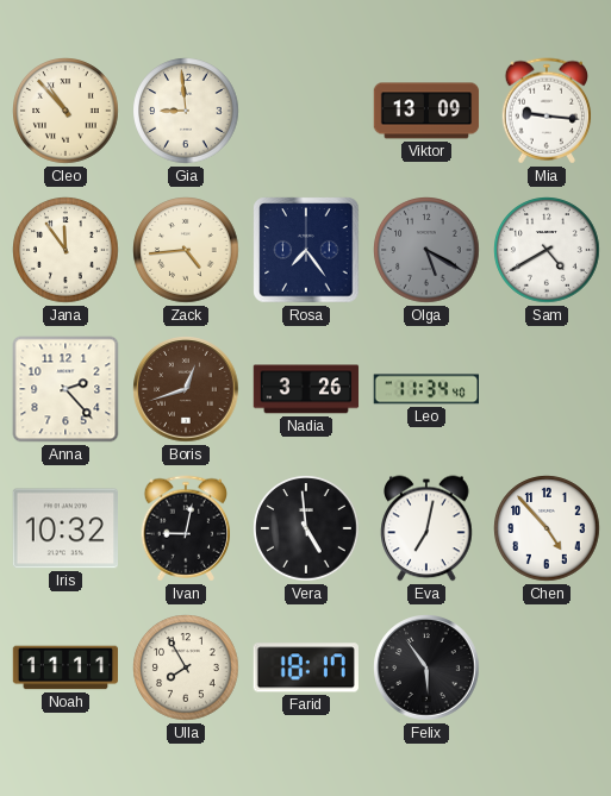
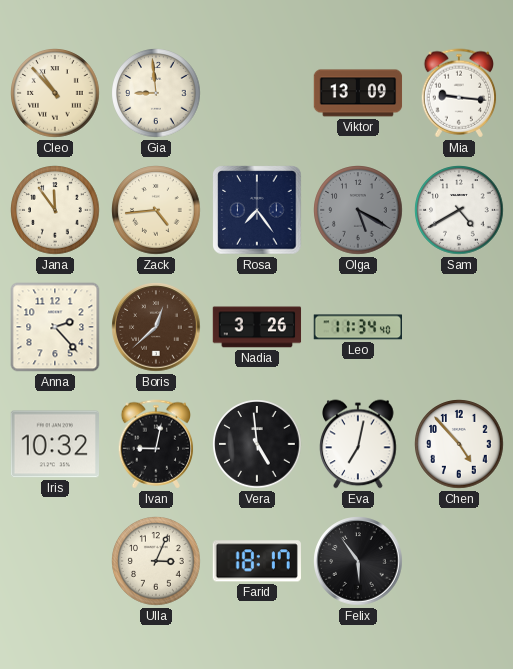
Boris: 12:42 -> 12:38
Noah: 11:11 -> none
Ulla: 7:55 -> 3:04
